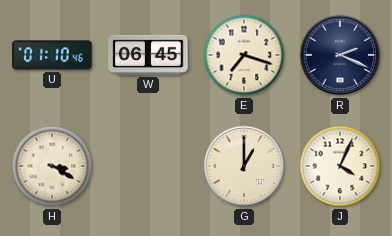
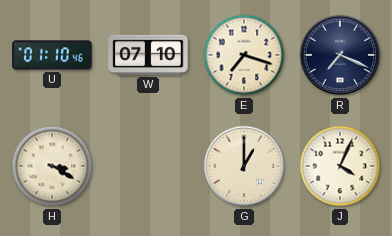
W: 06:45 -> 07:10
R: 2:19 -> 7:19
